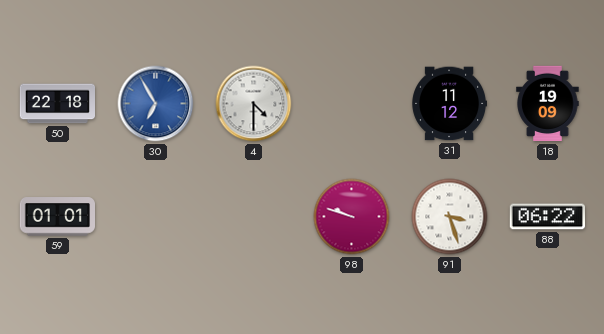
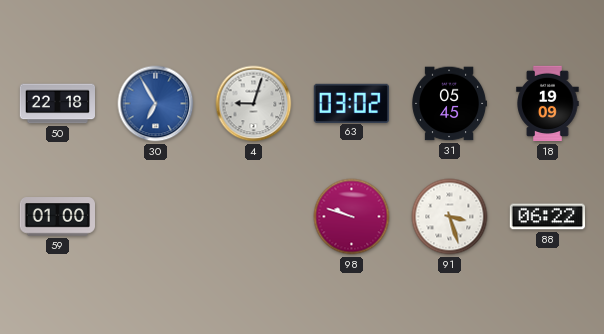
4: 4:30 -> 9:03
63: none -> 03:02
31: 11:12 -> 05:45
59: 01:01 -> 01:00
